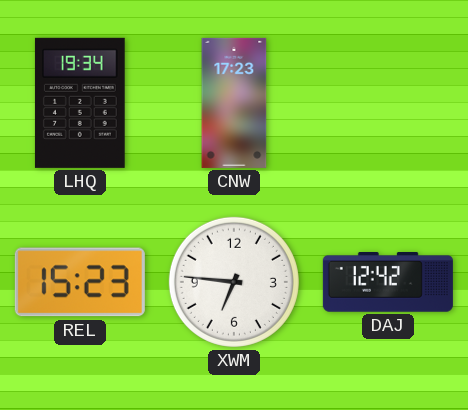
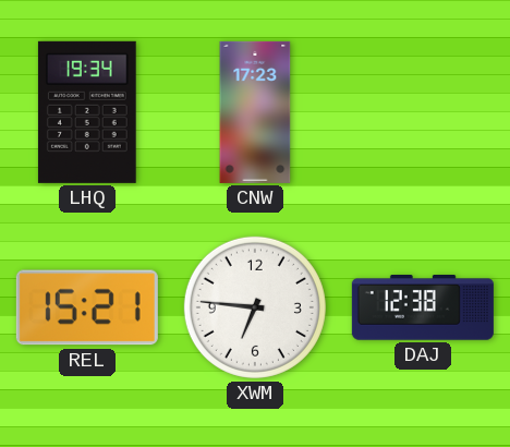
REL: 15:23 -> 15:21
DAJ: 12:42 -> 12:38
